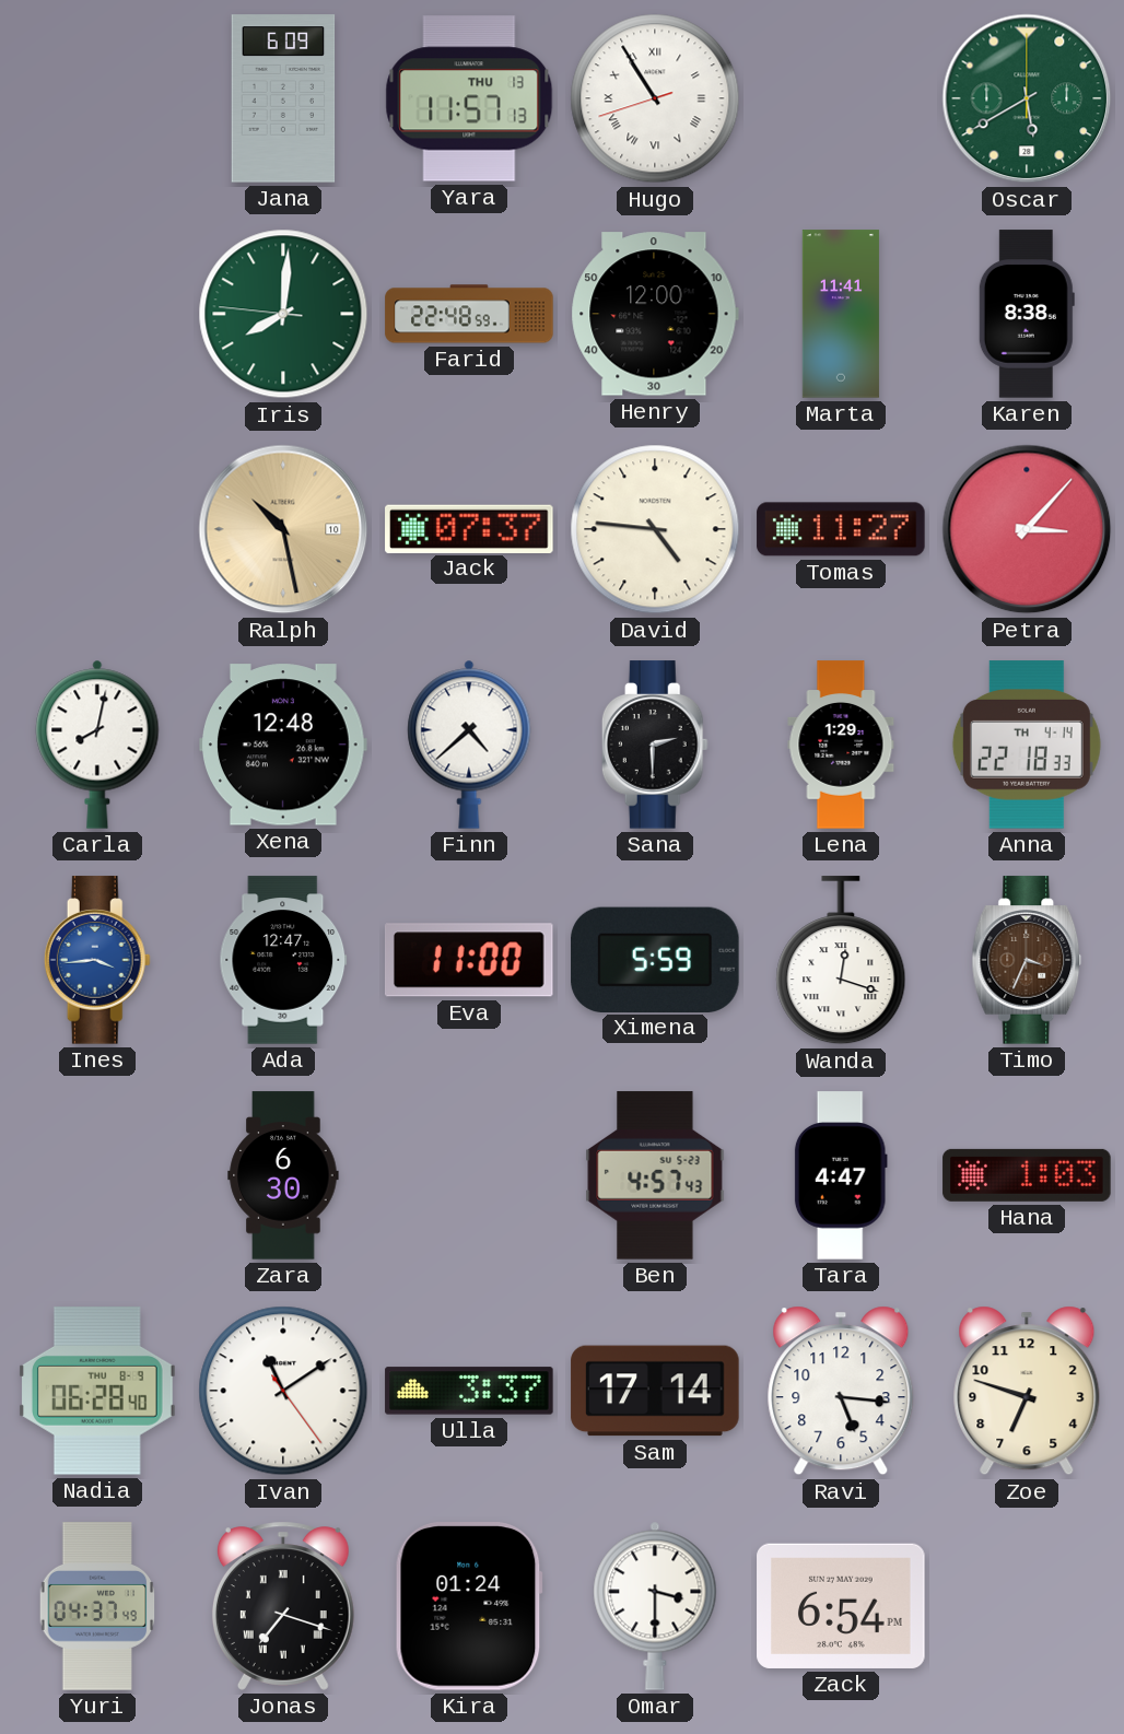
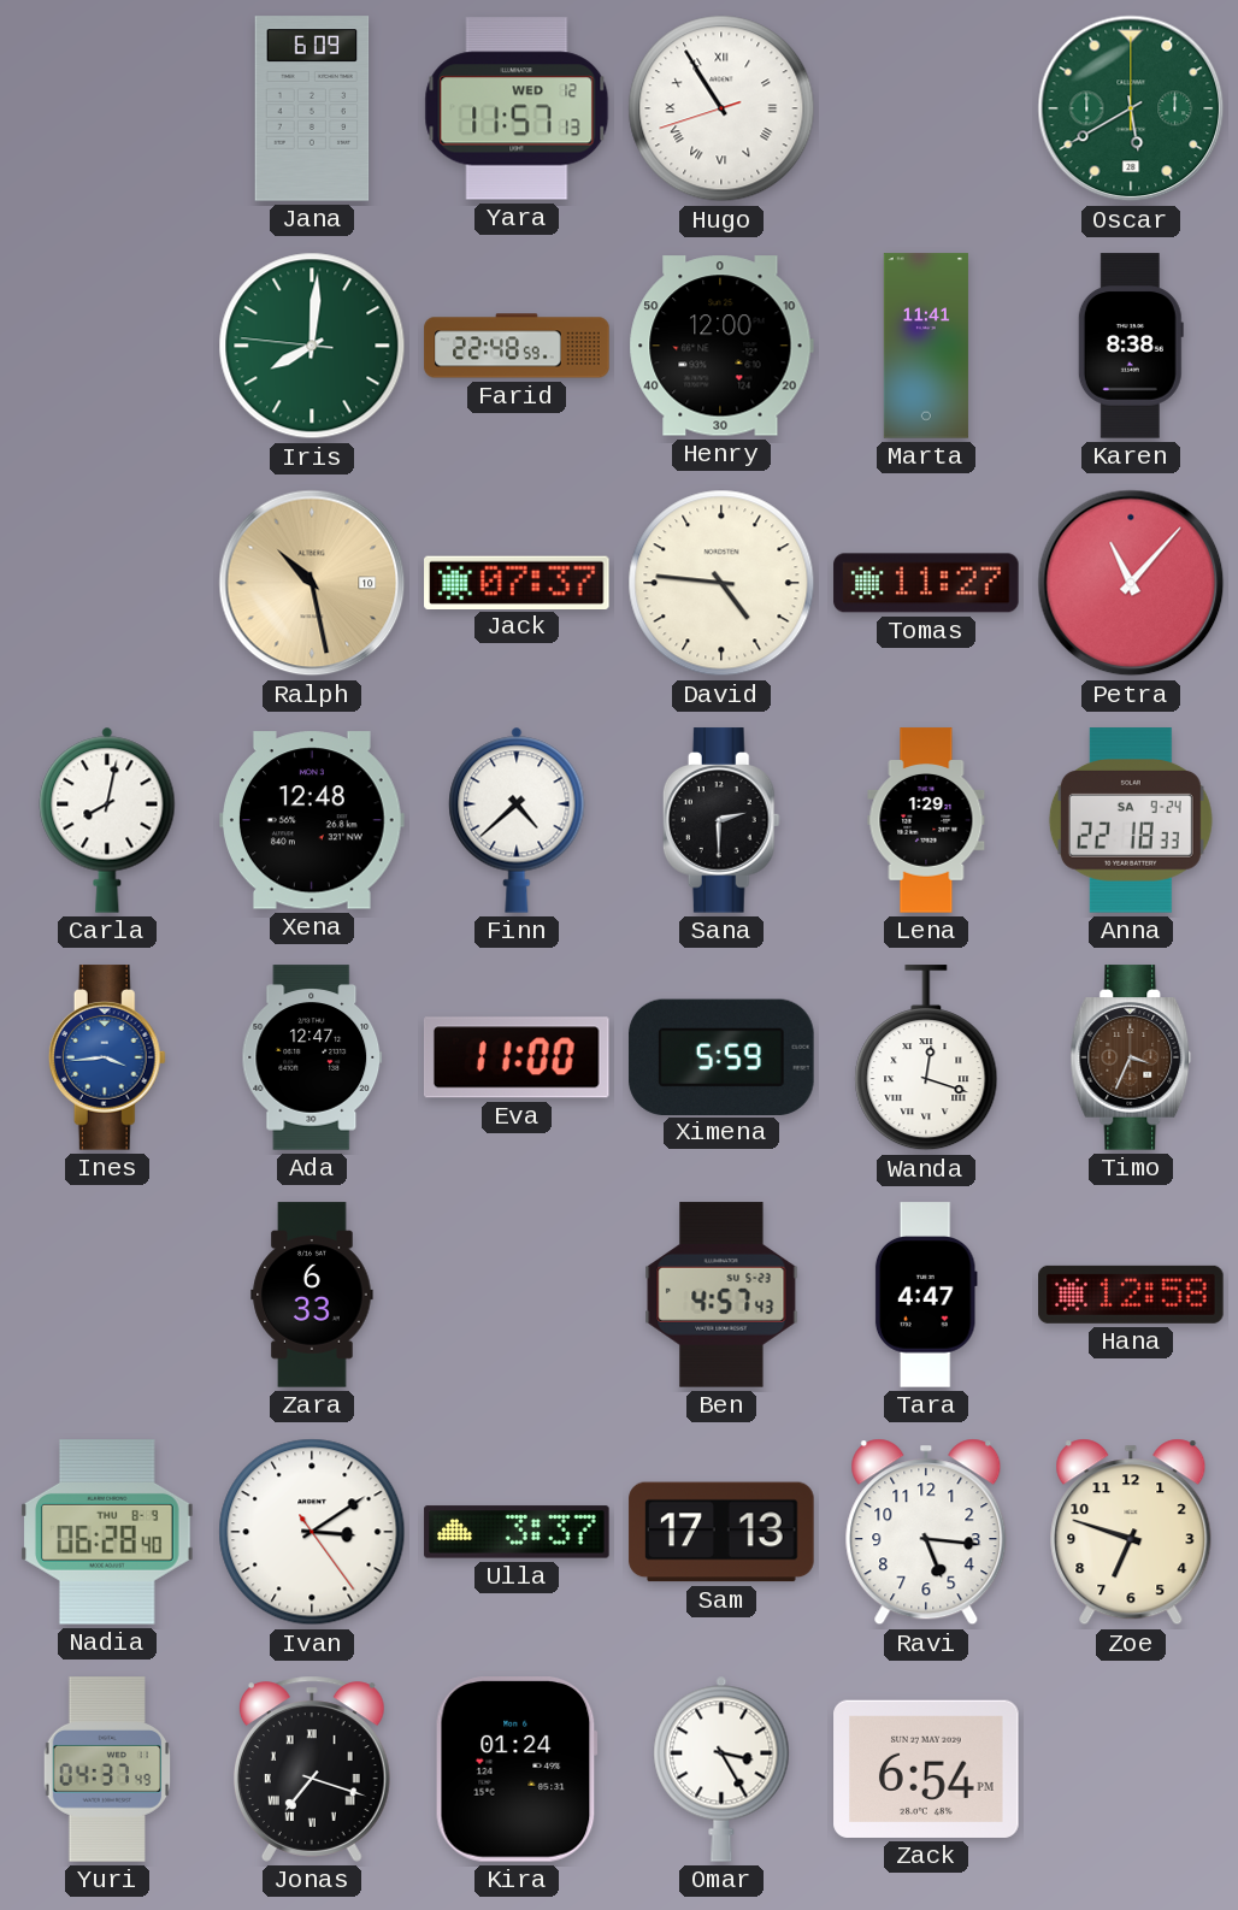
Yara date: THU 13 -> WED 12
Petra: 3:07 -> 11:07
Anna date: TH 4-14 -> SA 9-24
Zara: 6:30 -> 6:33
Hana: 1:03 -> 12:58
Ivan: 11:09 -> 3:09
Sam: 17:14 -> 17:13
Omar: 3:30 -> 3:25
